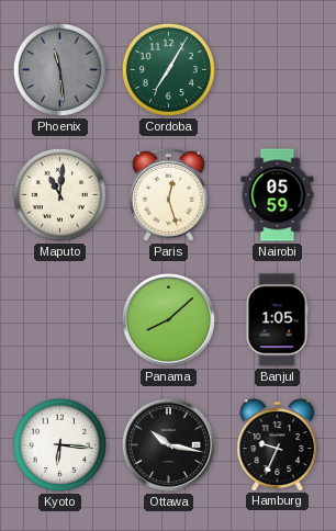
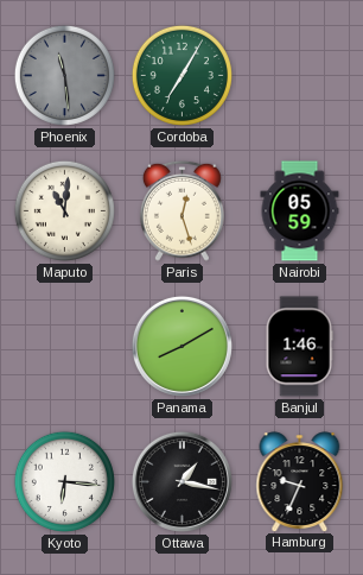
Panama: 8:08 -> 8:10
Banjul: 1:05 -> 1:46
Ottawa: 10:17 -> 1:17
